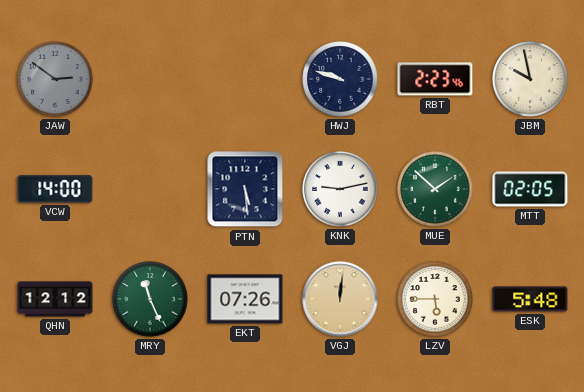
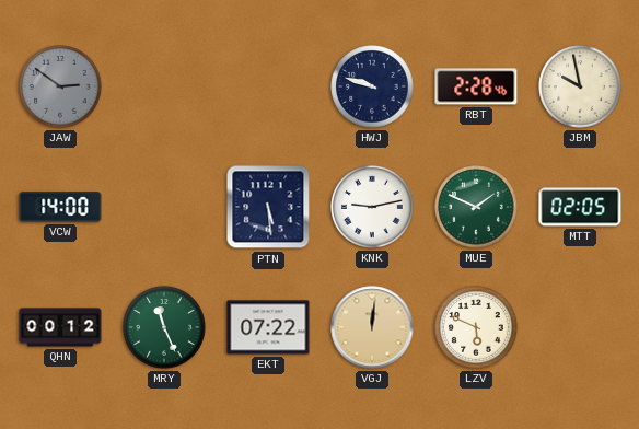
RBT: 2:23 -> 2:28
MUE: 1:52 -> 1:49
QHN: 12:12 -> 00:12
EKT: 07:26 -> 07:22
LZV: 5:45 -> 5:49
ESK: 5:48 -> none
